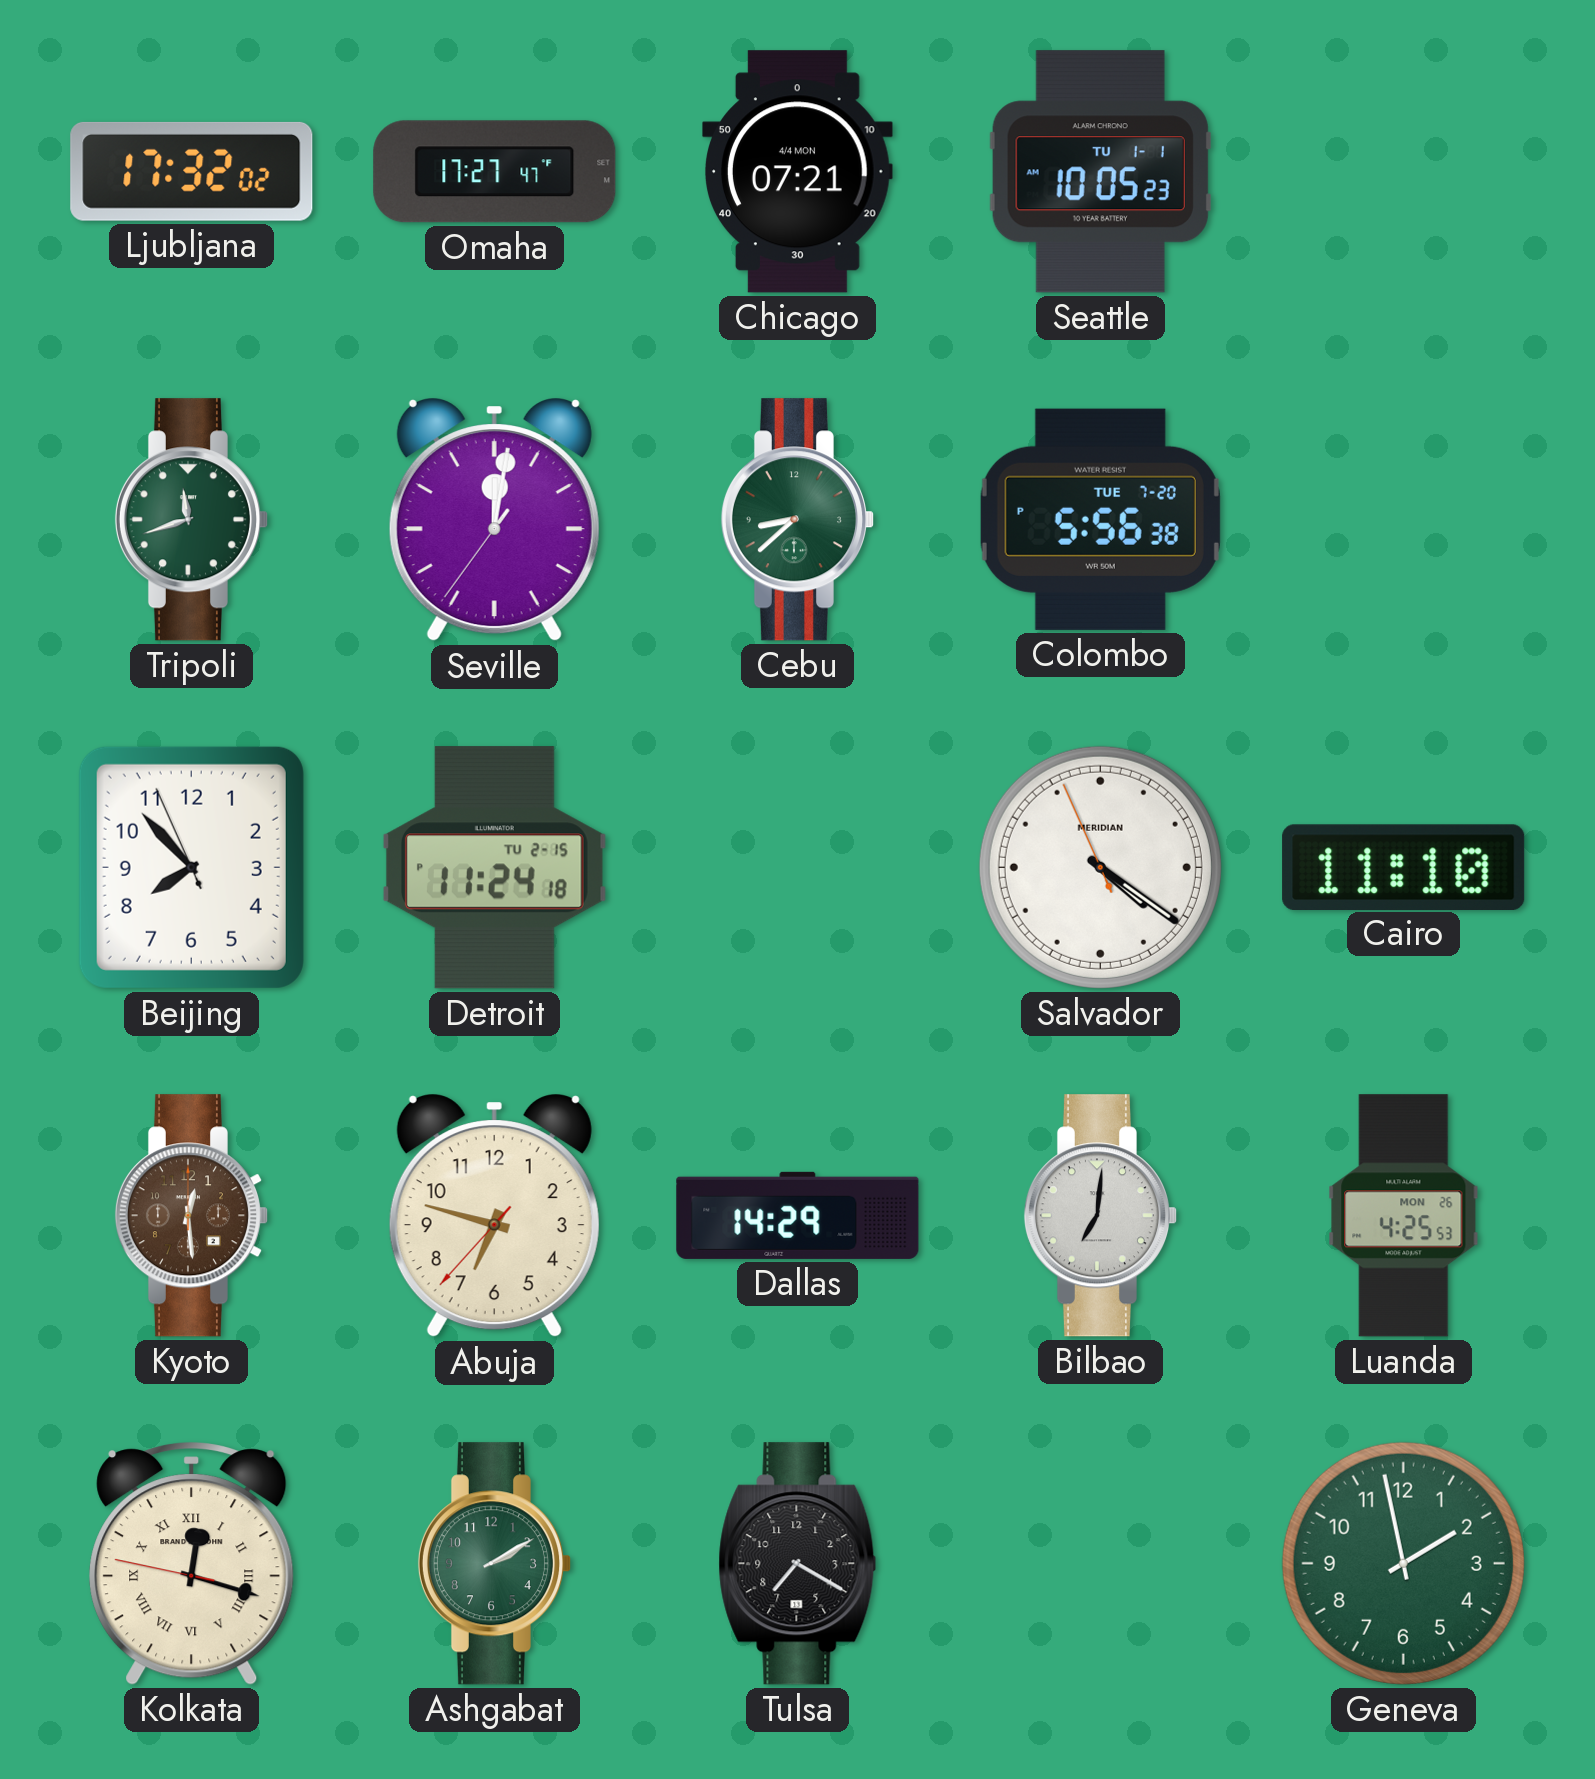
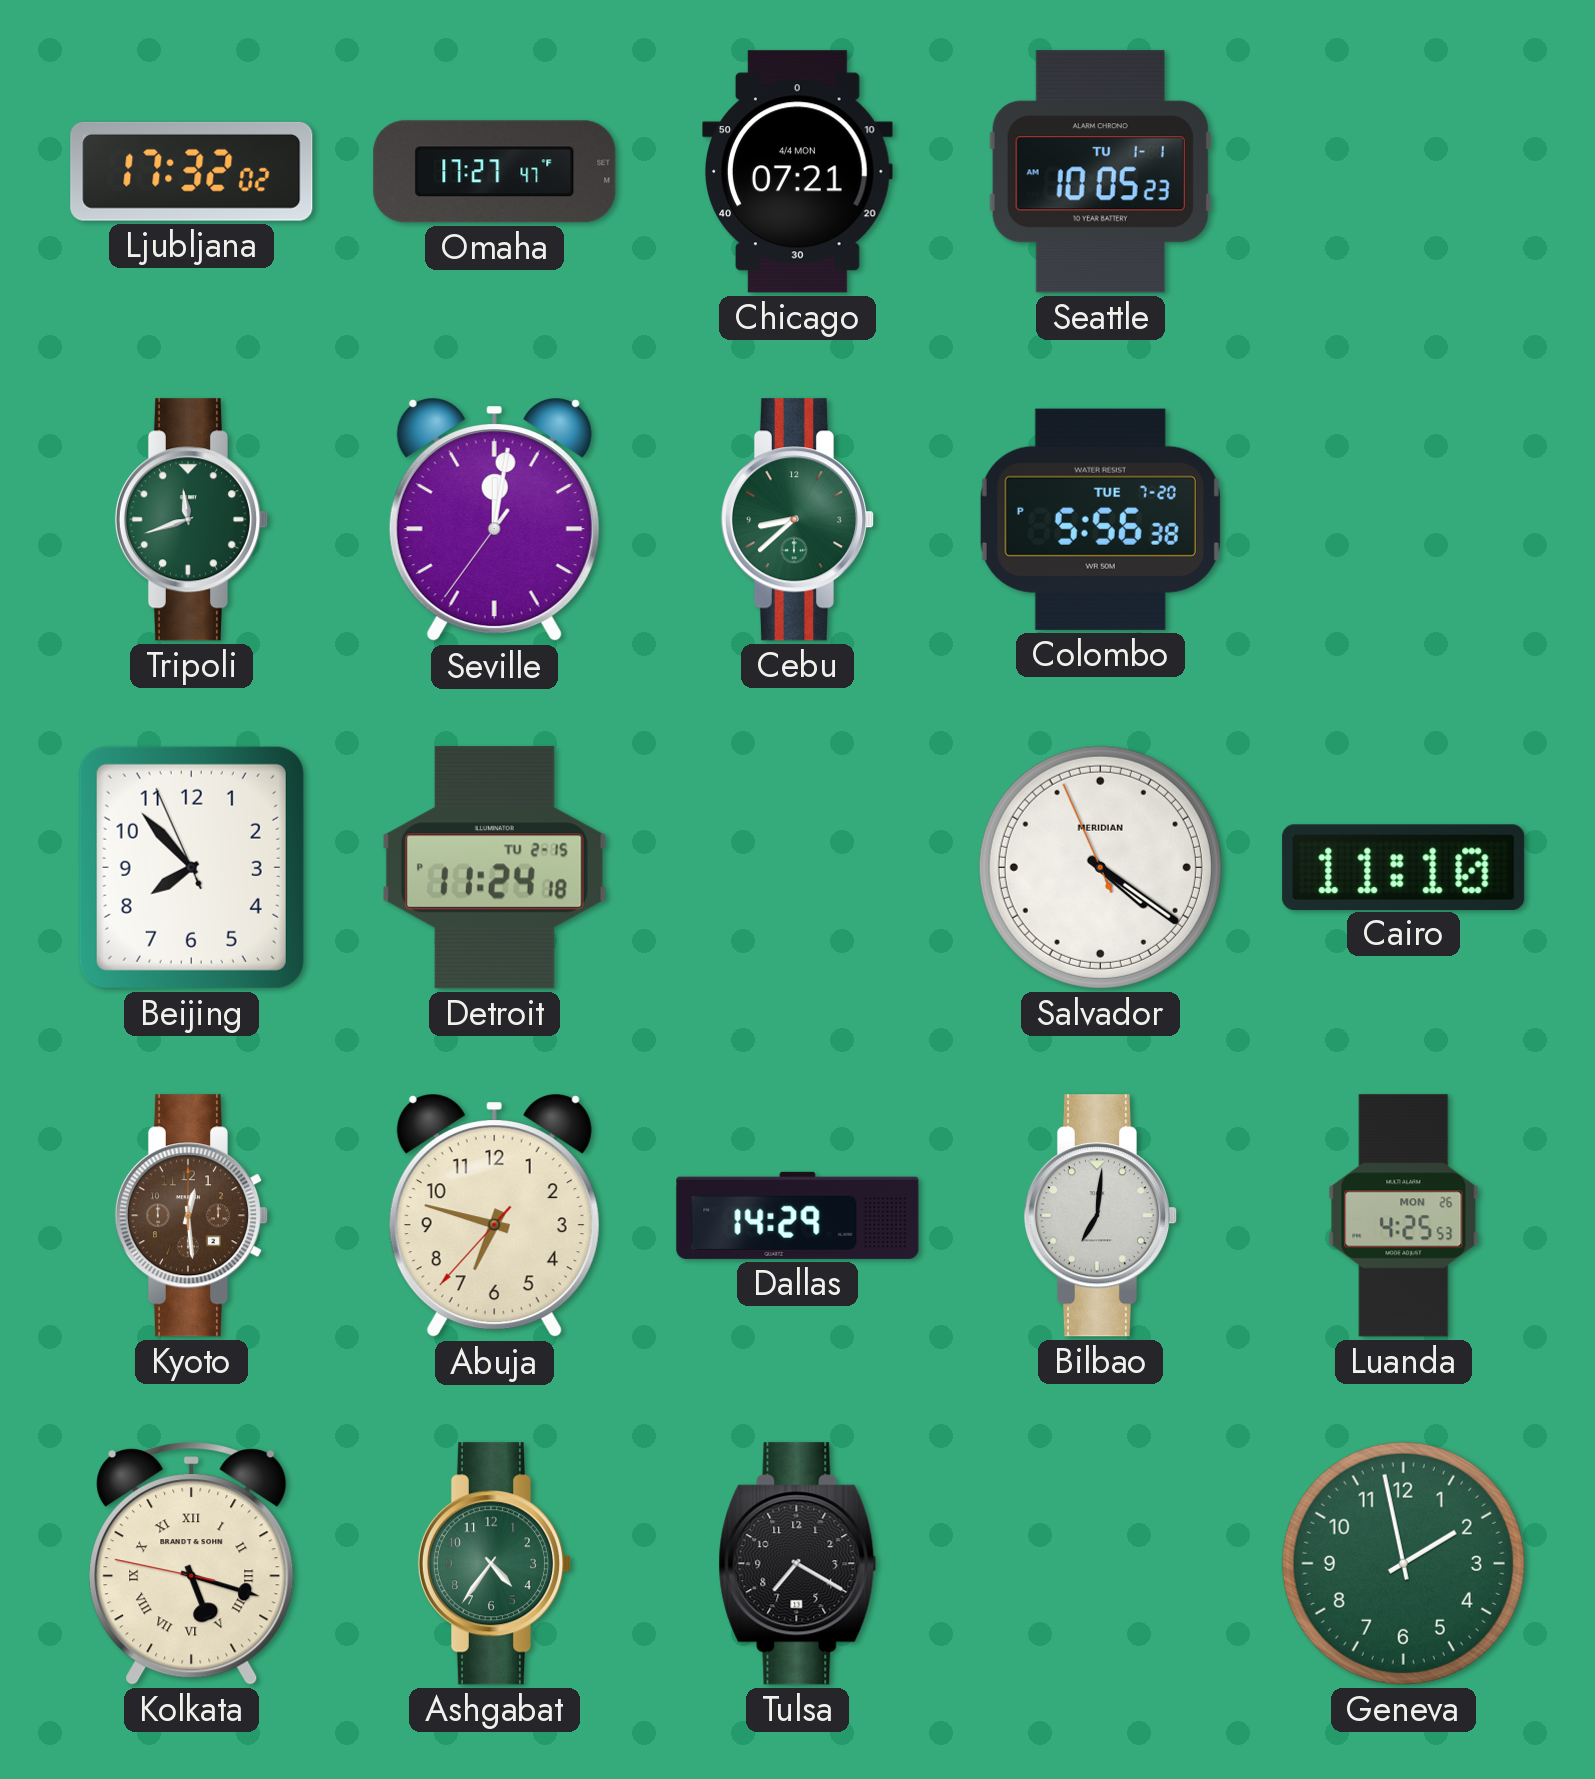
Kolkata: 12:17 -> 5:17
Ashgabat: 2:10 -> 4:36
